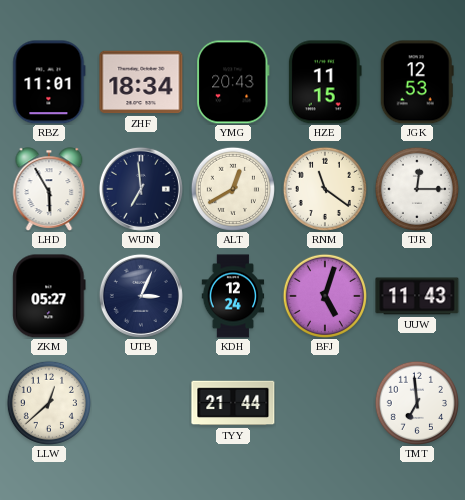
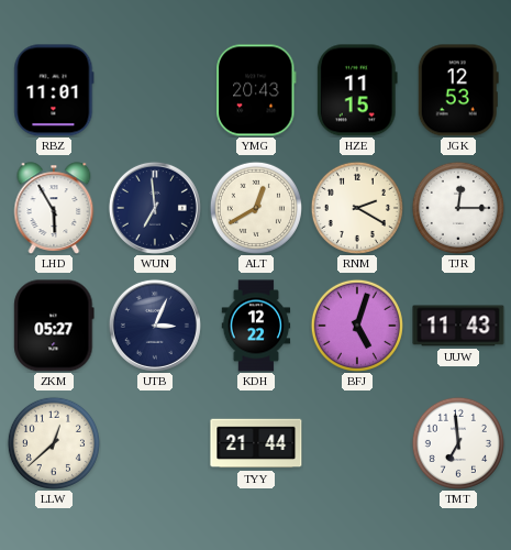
ZHF: 18:34 -> none
RNM: 11:21 -> 2:20
KDH: 12:24 -> 12:22
